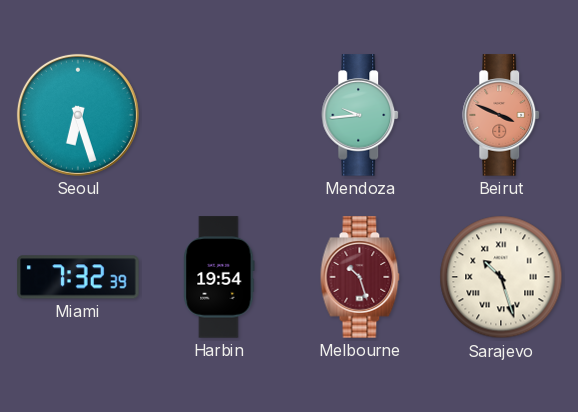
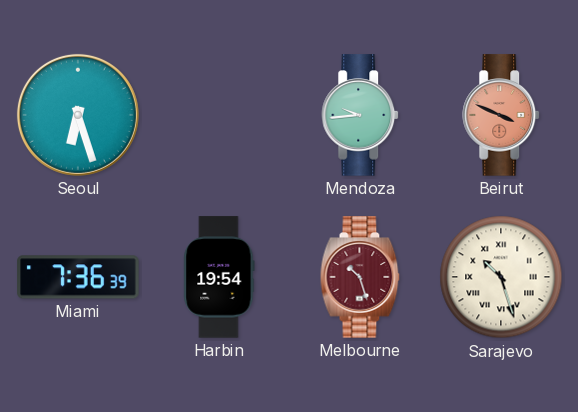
Miami: 7:32 -> 7:36
